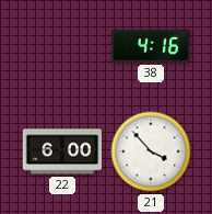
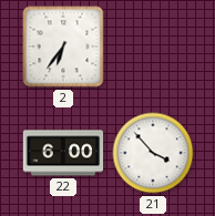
2: none -> 6:36
38: 4:16 -> none
